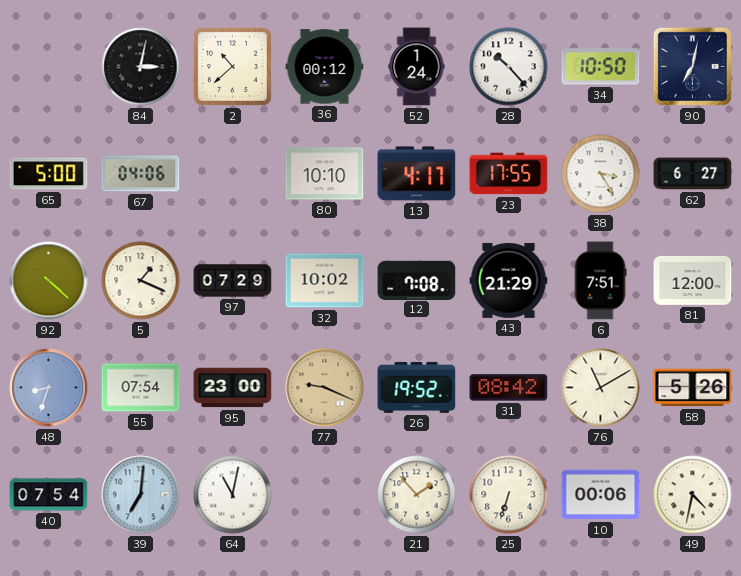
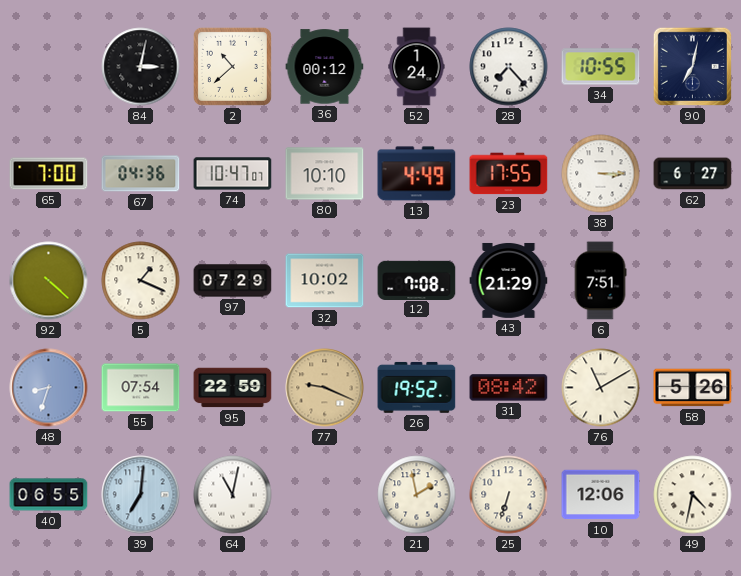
28: 10:23 -> 7:23
34: 10:50 -> 10:55
65: 5:00 -> 7:00
67: 04:06 -> 04:36
74: none -> 10:47
13: 4:17 -> 4:49
38: 3:25 -> 3:15
81: 12:00 -> none
95: 23:00 -> 22:59
40: 07:54 -> 06:55
21: 1:53 -> 1:58
10: 00:06 -> 12:06
